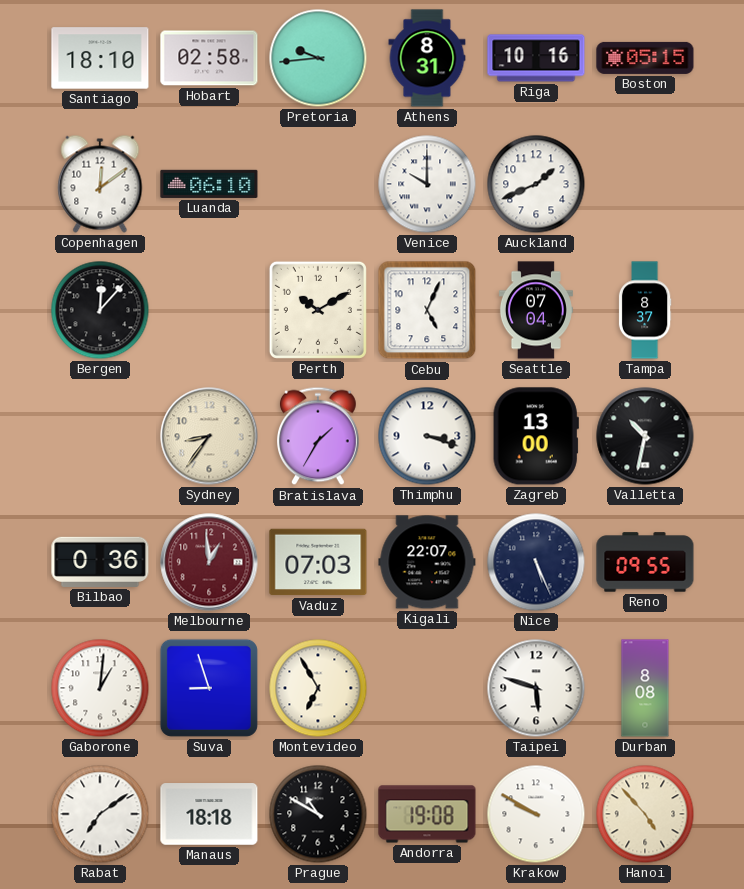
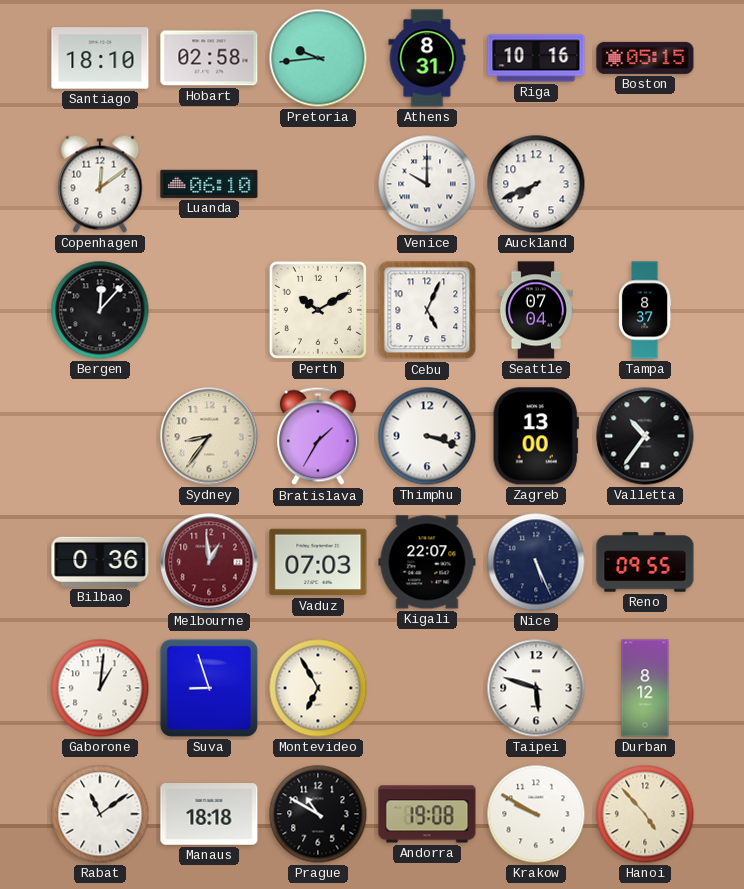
Auckland: 1:41 -> 7:41
Valletta: 10:32 -> 10:36
Durban: 8:08 -> 8:12
Rabat: 7:09 -> 11:09
